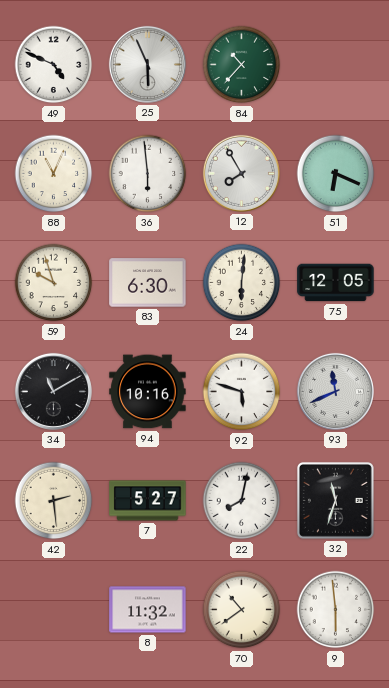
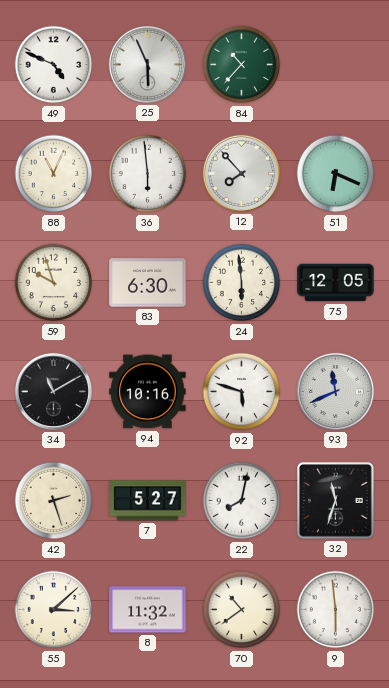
12: 7:55 -> 7:53
24: 6:01 -> 5:59
42: 2:29 -> 2:27
55: none -> 3:08
